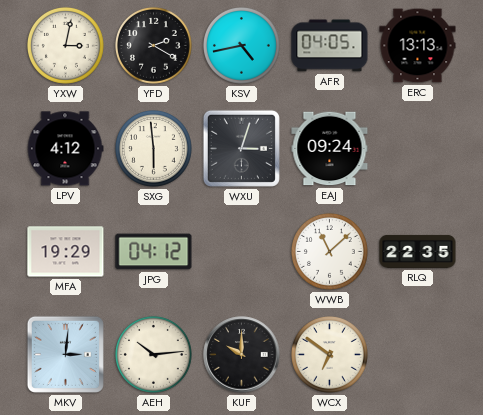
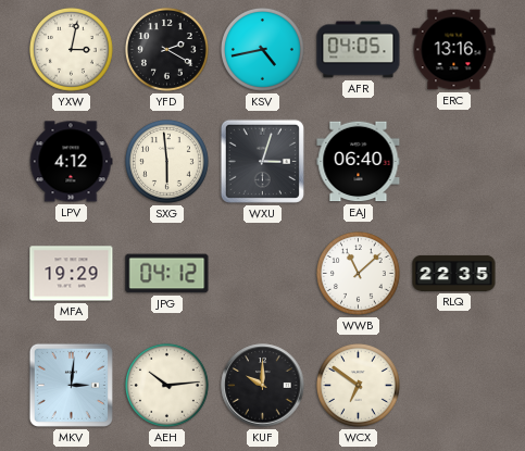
ERC: 13:13 -> 13:16
EAJ: 09:24 -> 06:40
